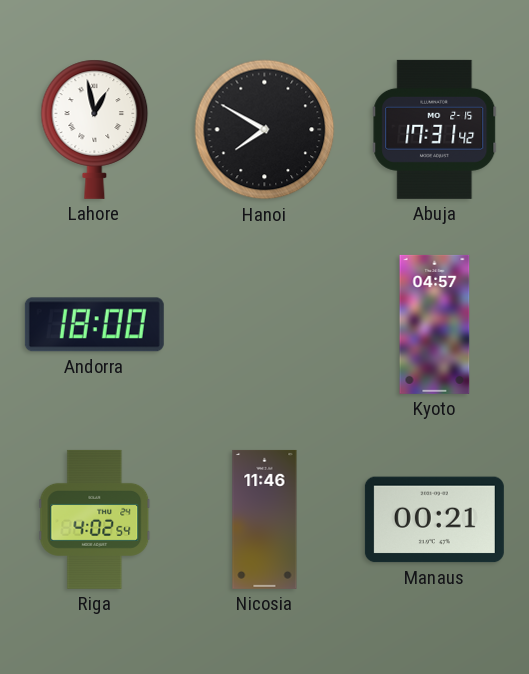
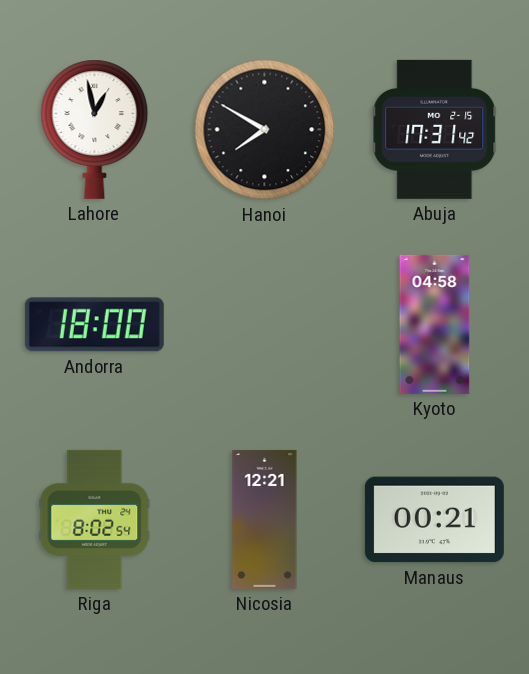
Kyoto: 04:57 -> 04:58
Riga: 4:02 -> 8:02
Nicosia: 11:46 -> 12:21
